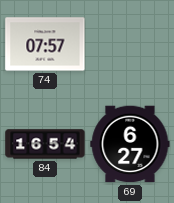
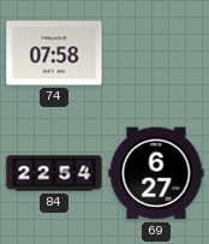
74: 07:57 -> 07:58
84: 16:54 -> 22:54
